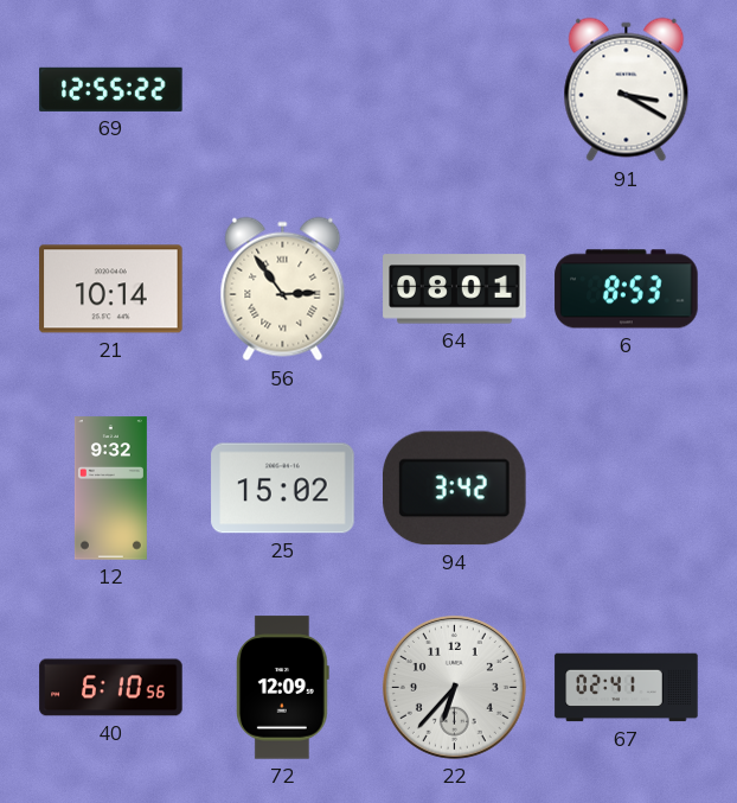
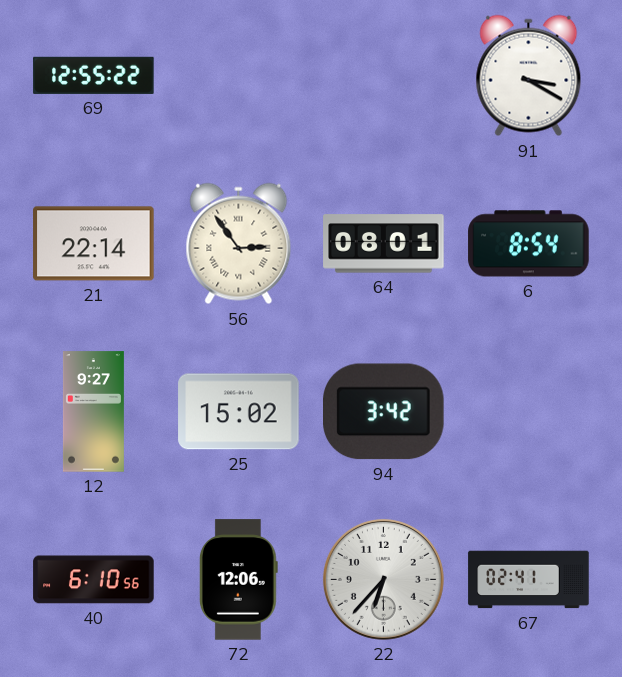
21: 10:14 -> 22:14
6: 8:53 -> 8:54
12: 9:32 -> 9:27
72: 12:09 -> 12:06
